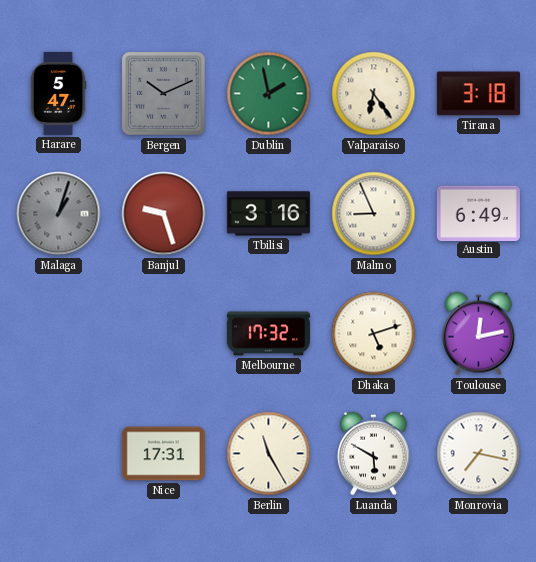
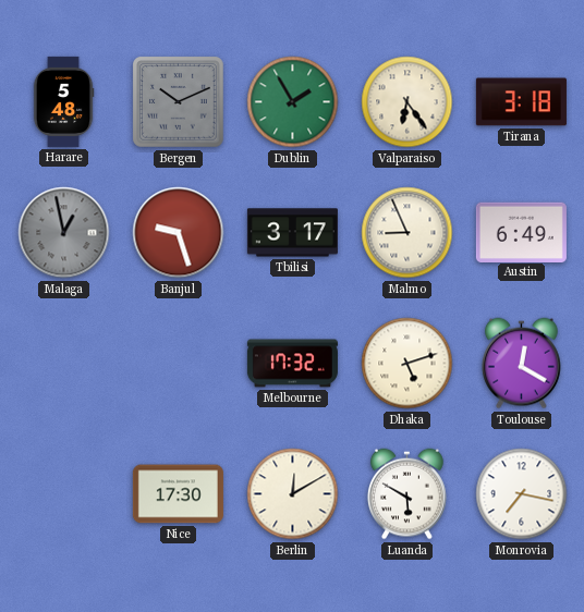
Harare: 5:47 -> 5:48
Dublin: 1:58 -> 1:55
Malaga: 1:03 -> 12:58
Tbilisi: 3:16 -> 3:17
Toulouse: 12:13 -> 12:20
Nice: 17:31 -> 17:30
Berlin: 11:25 -> 12:10
